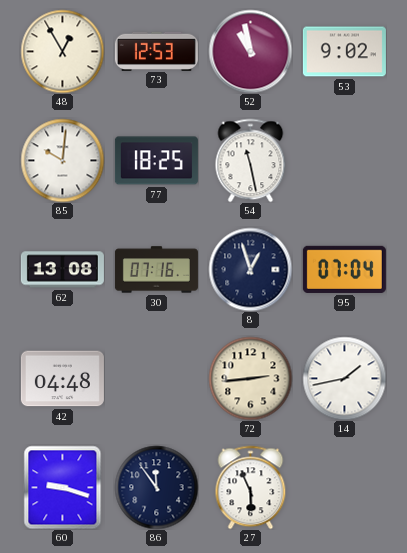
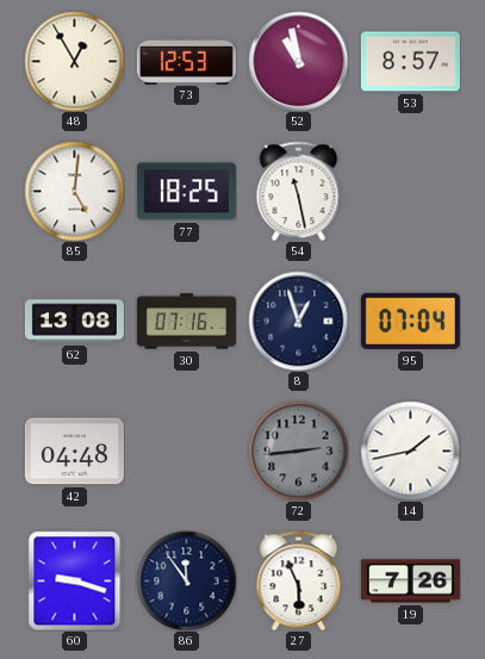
53: 9:02 -> 8:57
85: 10:01 -> 5:01
72 dial: cream -> grey
19: none -> 7:26
